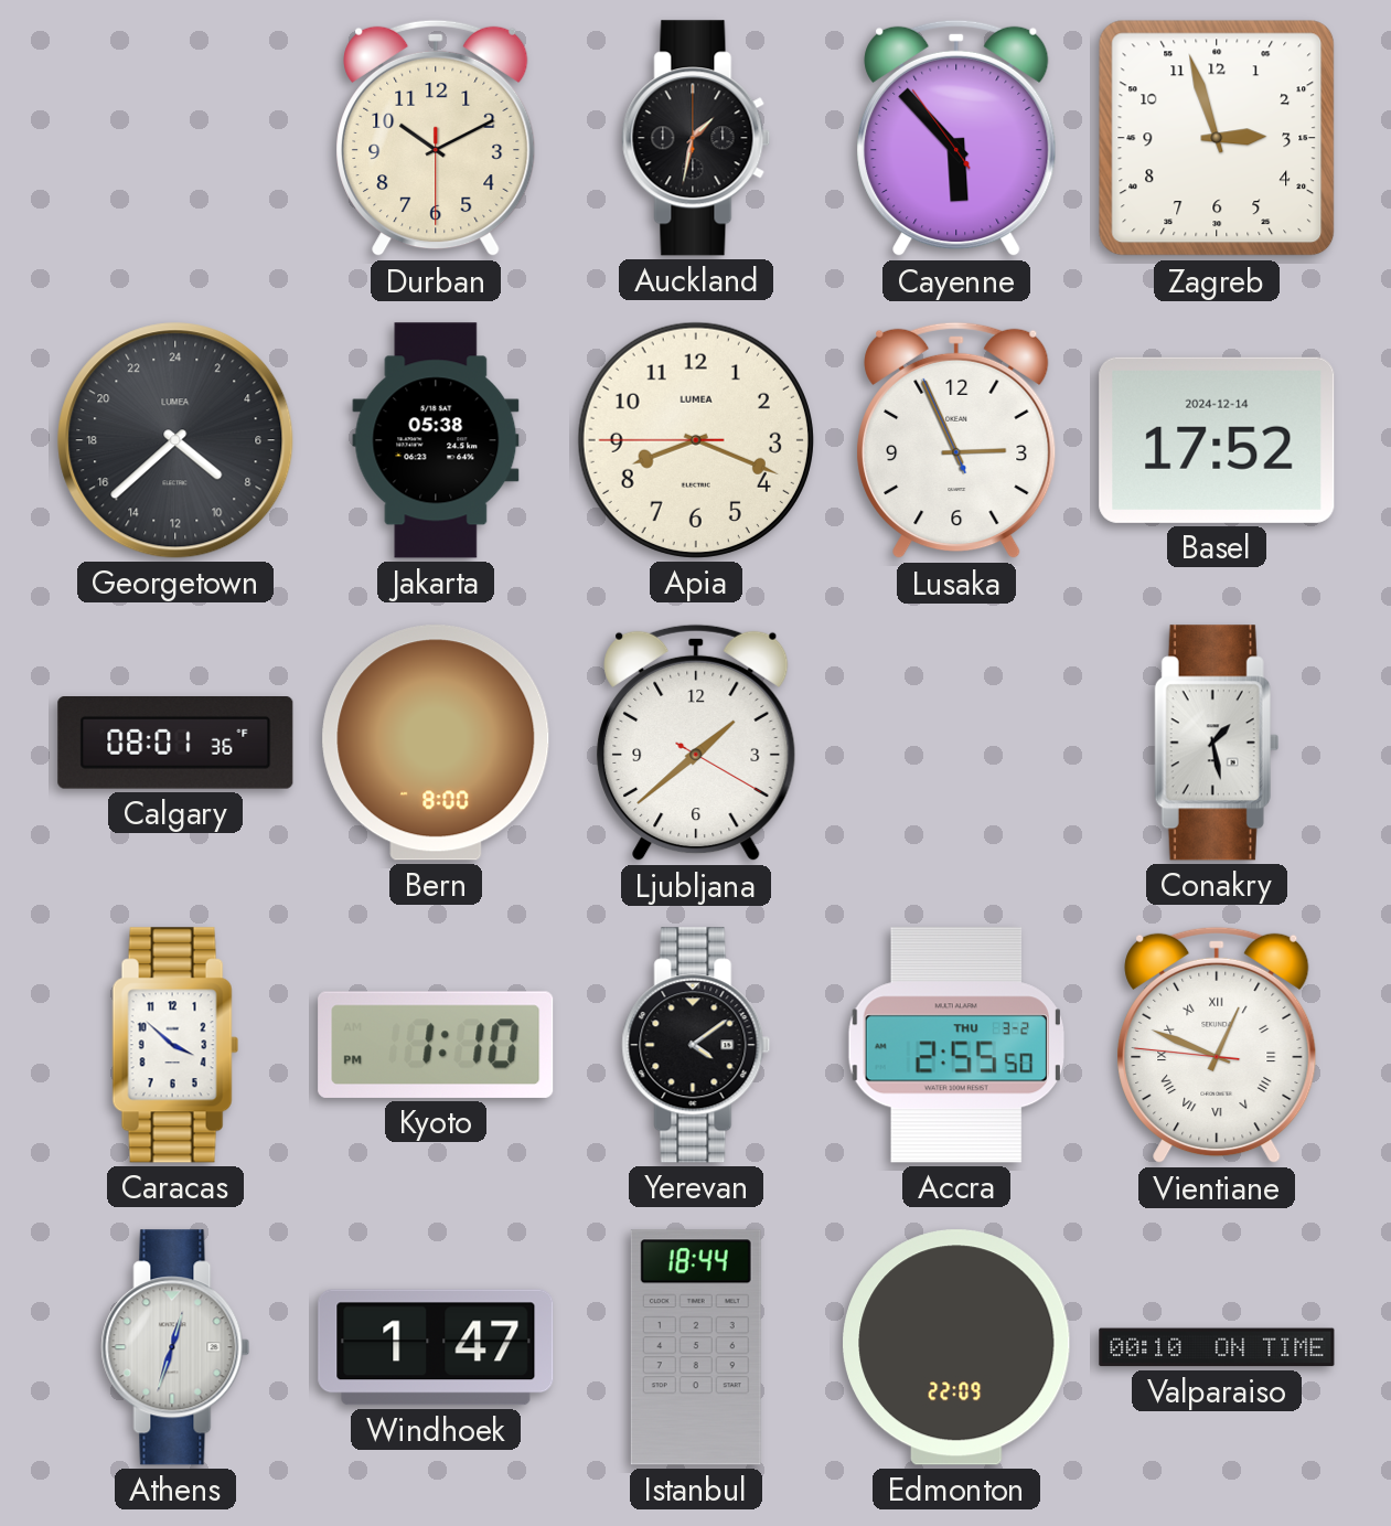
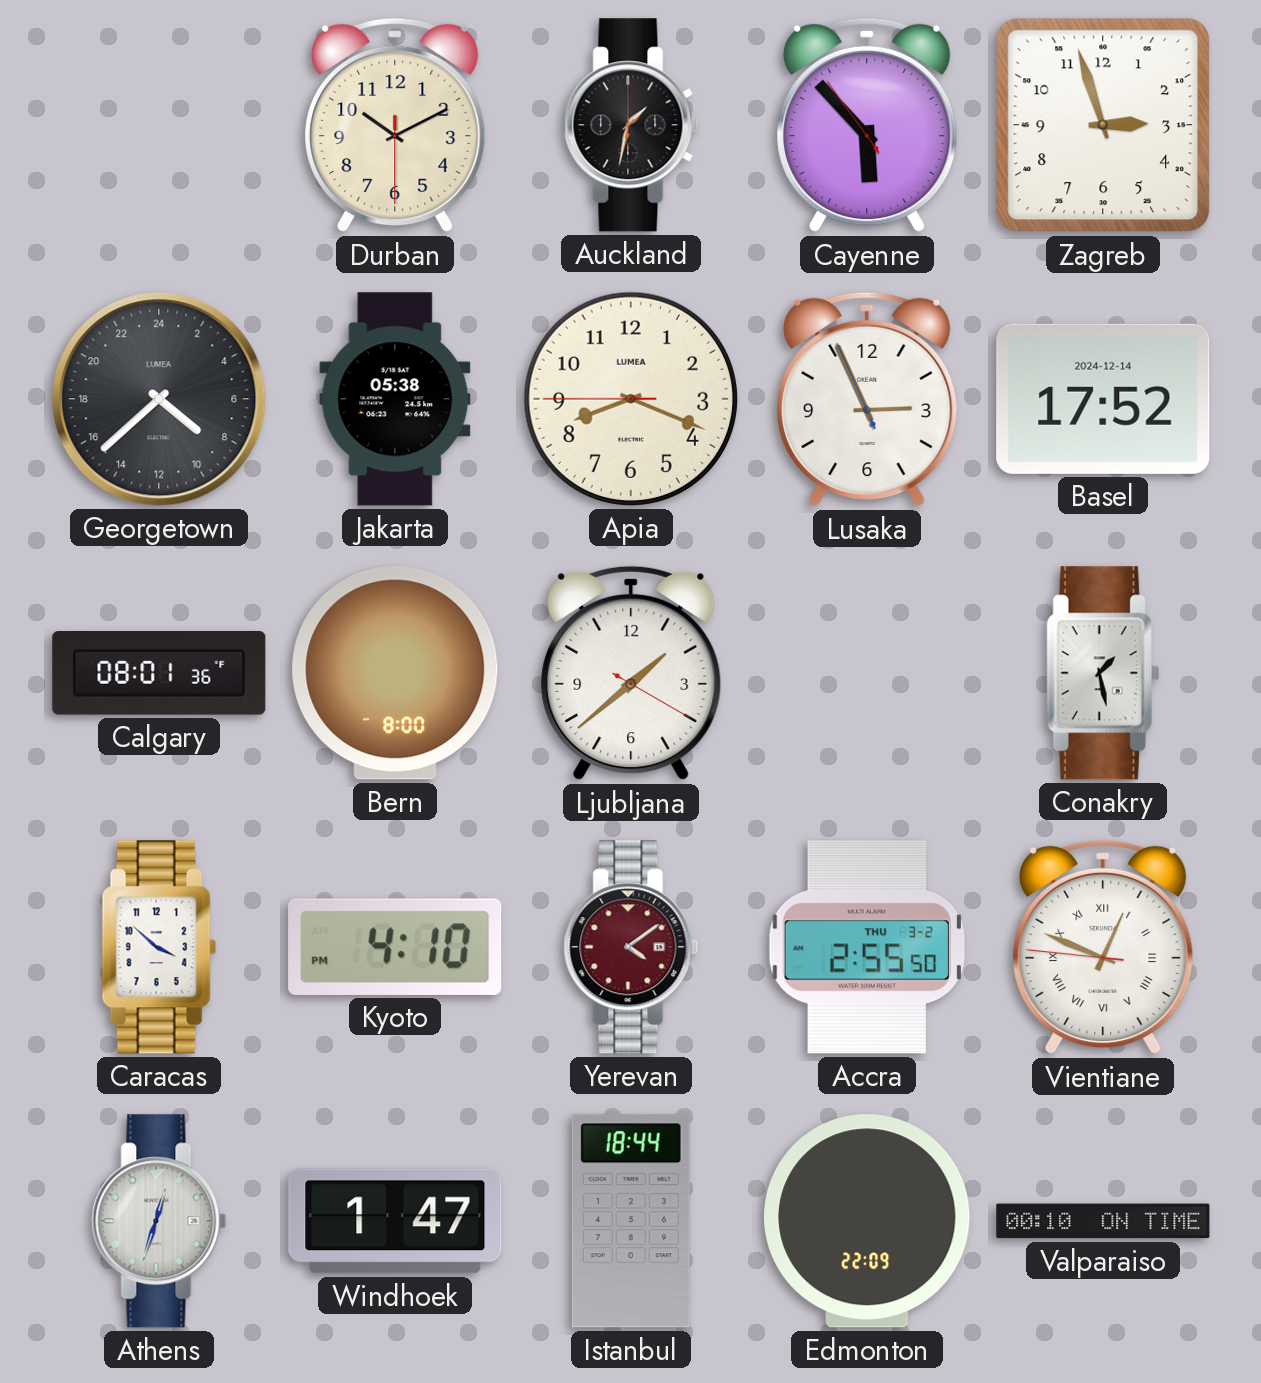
Kyoto: 1:10 -> 4:10
Yerevan dial: black -> burgundy
